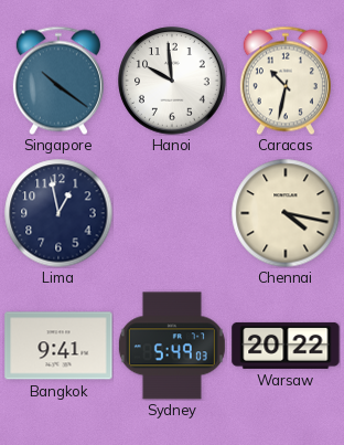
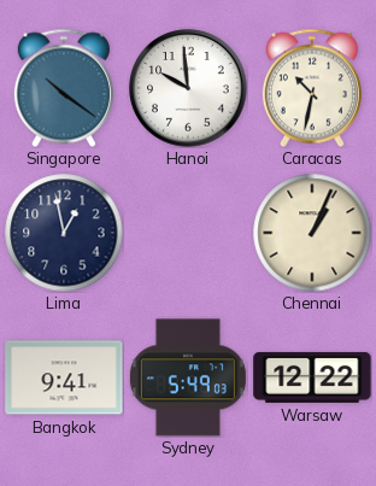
Chennai: 4:17 -> 1:04
Warsaw: 20:22 -> 12:22
